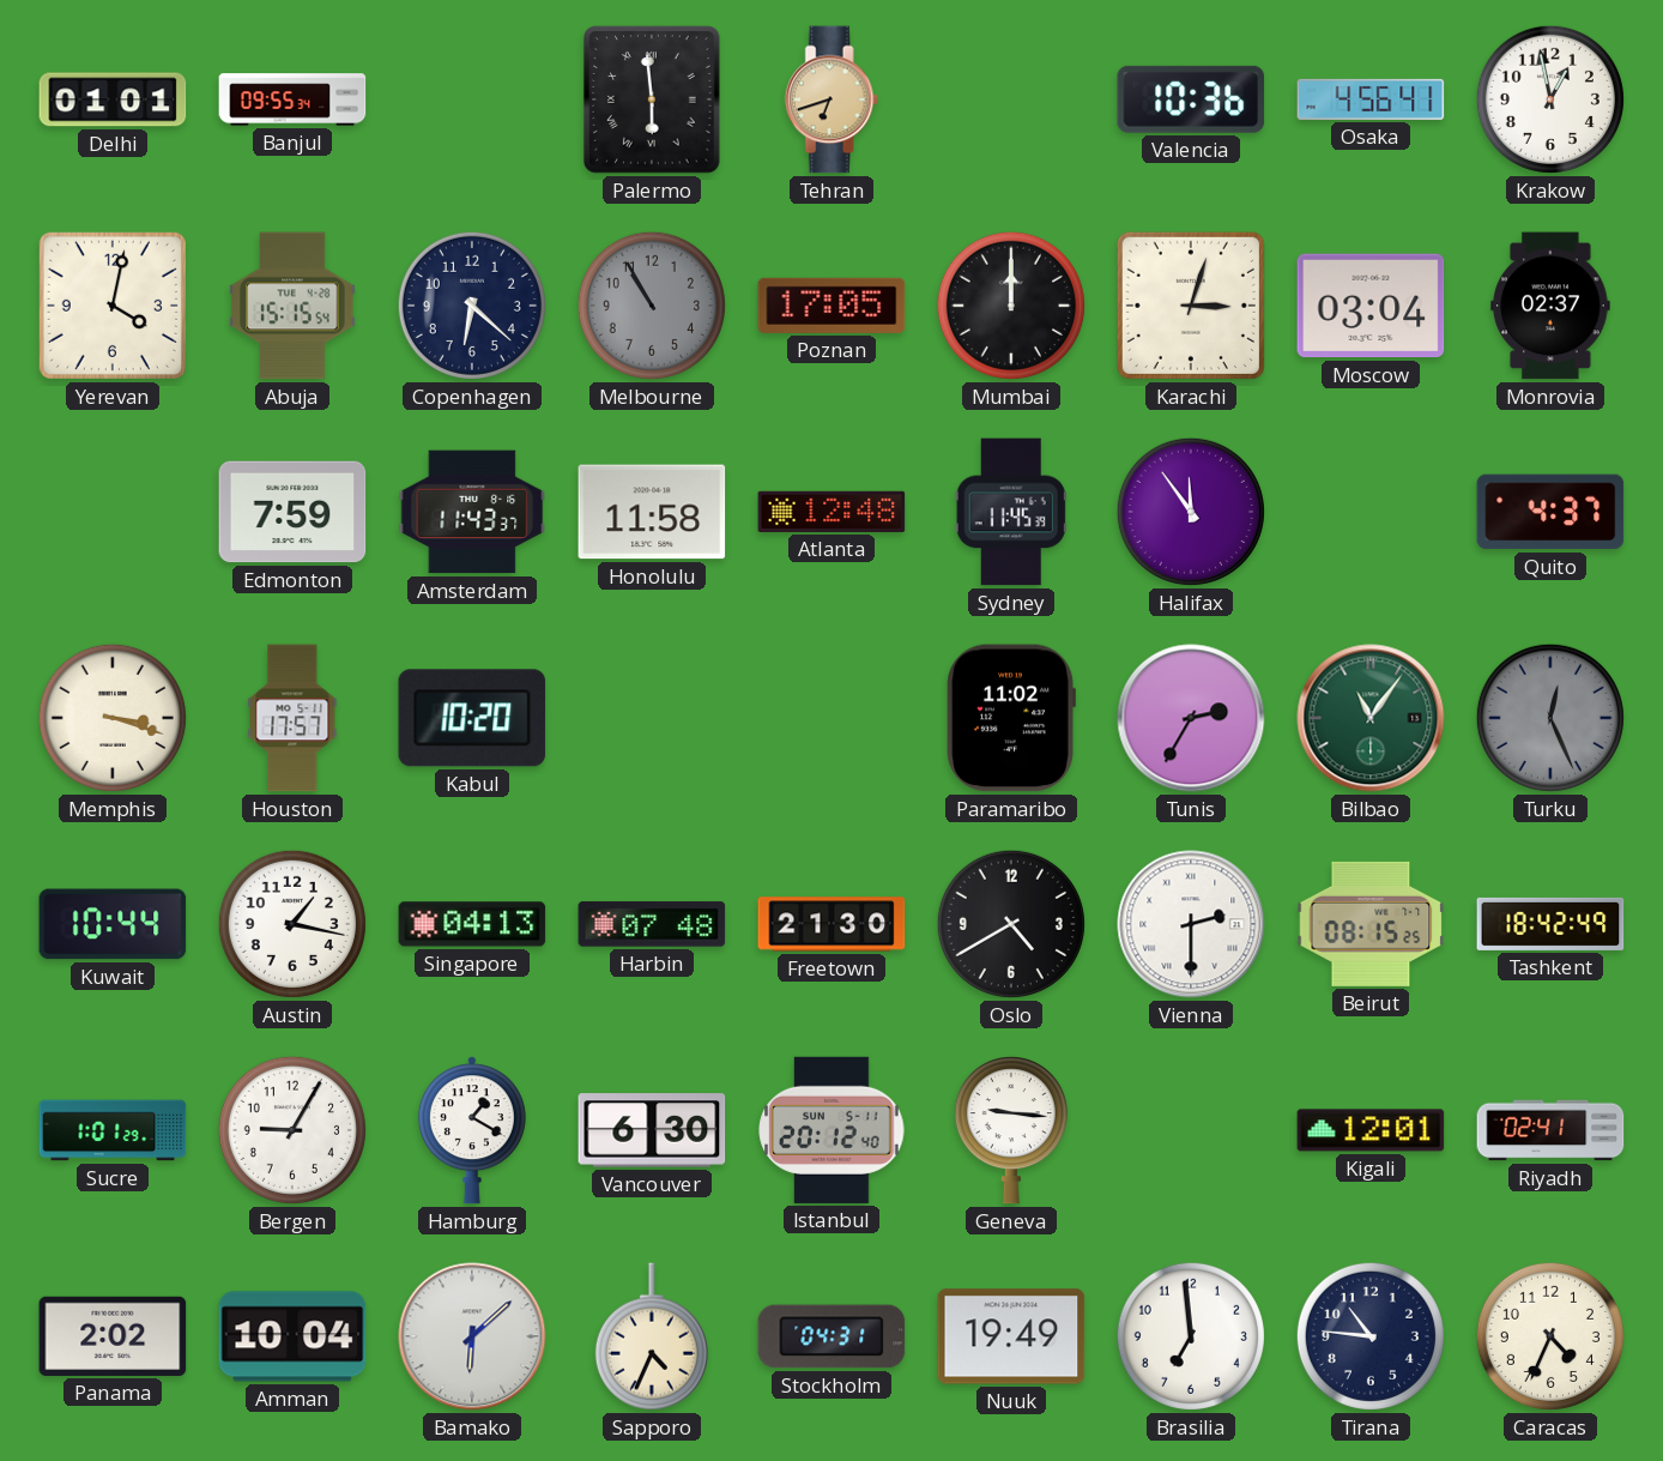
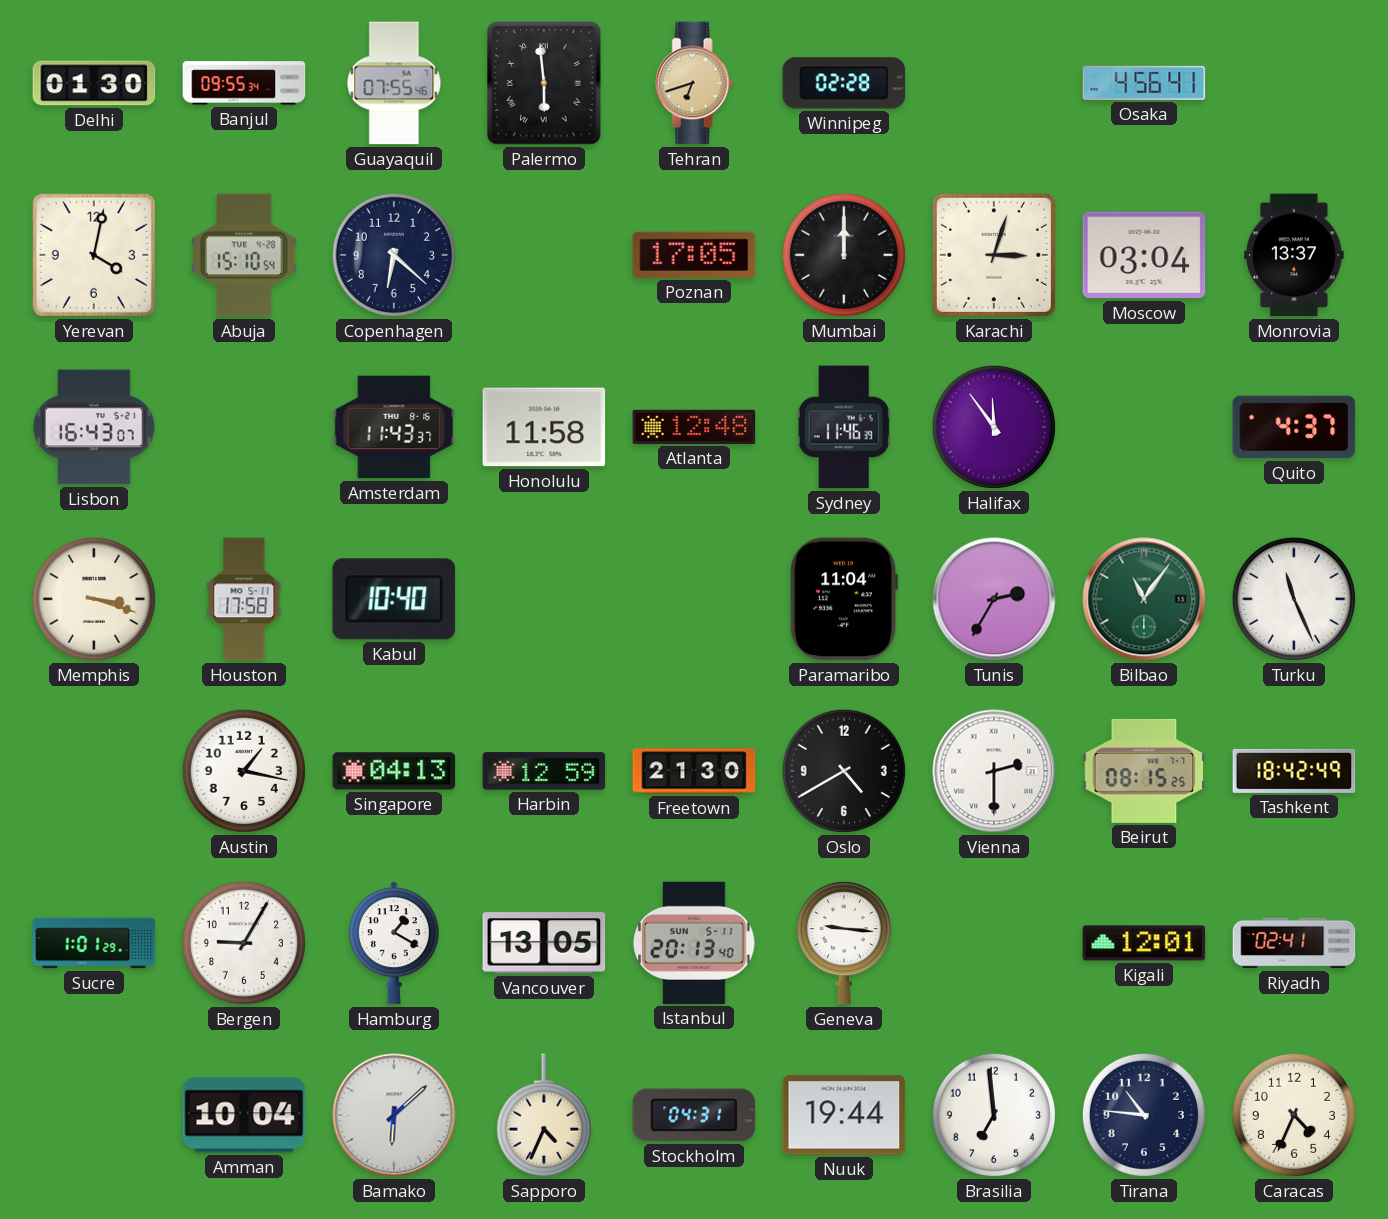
Delhi: 01:01 -> 01:30
Guayaquil: none -> 07:55
Winnipeg: none -> 02:28
Valencia: 10:36 -> none
Krakow: 12:58 -> none
Abuja: 15:15 -> 15:10
Melbourne: 10:55 -> none
Monrovia: 02:37 -> 13:37
Lisbon: none -> 16:43
Edmonton: 7:59 -> none
Sydney: 11:45 -> 11:46
Houston: 17:57 -> 17:58
Kabul: 10:20 -> 10:40
Paramaribo: 11:02 -> 11:04
Turku: 12:26 -> 11:26
Turku dial: grey -> white
Kuwait: 10:44 -> none
Harbin: 07:48 -> 12:59
Vancouver: 6:30 -> 13:05
Istanbul: 20:12 -> 20:13
Panama: 2:02 -> none
Nuuk: 19:49 -> 19:44
